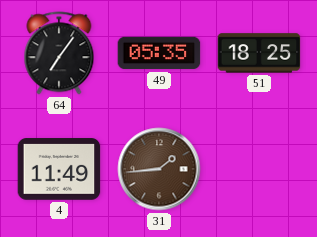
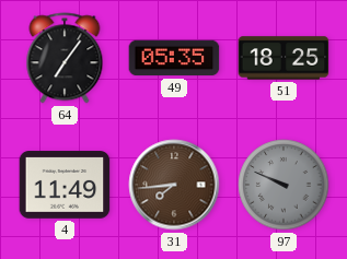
31: 1:44 -> 7:44
97: none -> 9:49
